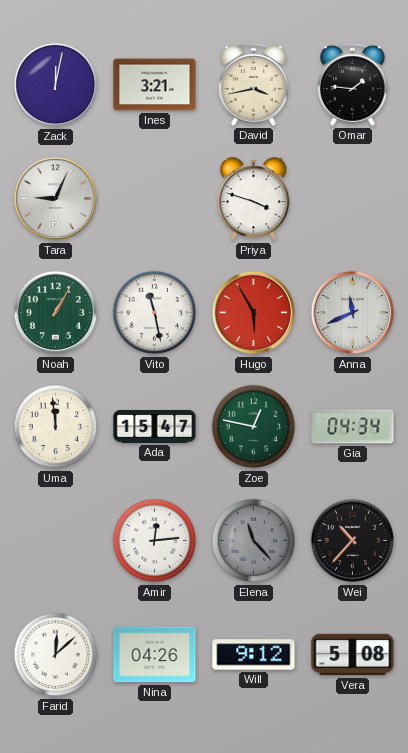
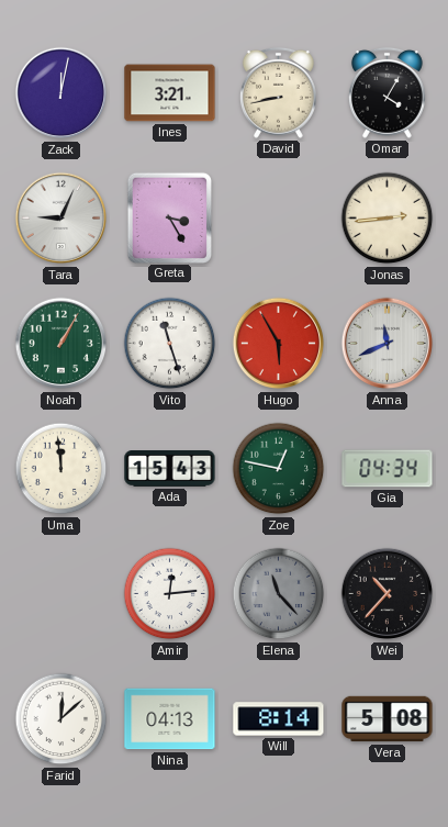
David: 3:43 -> 8:43
Omar: 1:46 -> 4:05
Greta: none -> 3:25
Priya: 3:48 -> none
Jonas: none -> 2:44
Vito: 11:28 -> 11:27
Ada: 15:47 -> 15:43
Nina: 04:26 -> 04:13
Will: 9:12 -> 8:14
